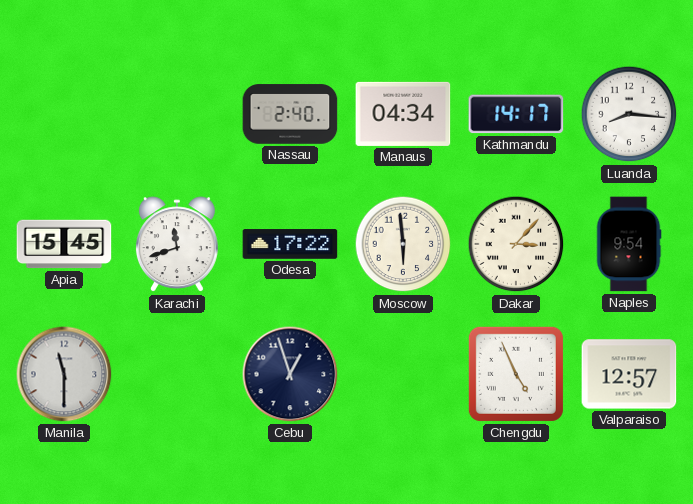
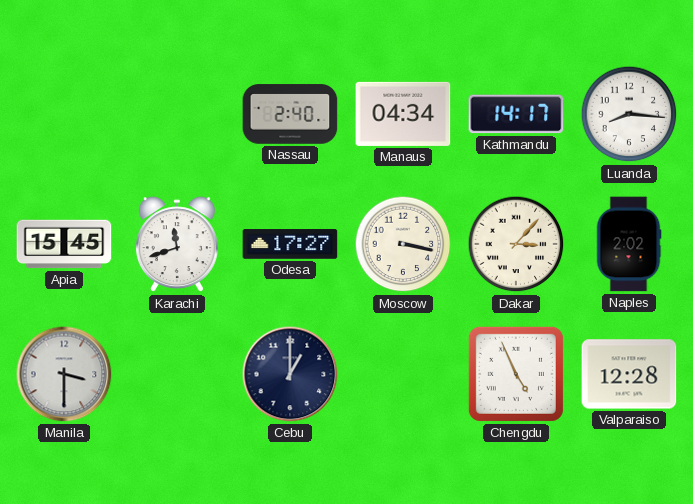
Odesa: 17:22 -> 17:27
Moscow: 5:59 -> 3:17
Naples: 9:54 -> 2:02
Manila: 11:30 -> 3:30
Cebu: 12:57 -> 1:00
Valparaiso: 12:57 -> 12:28
